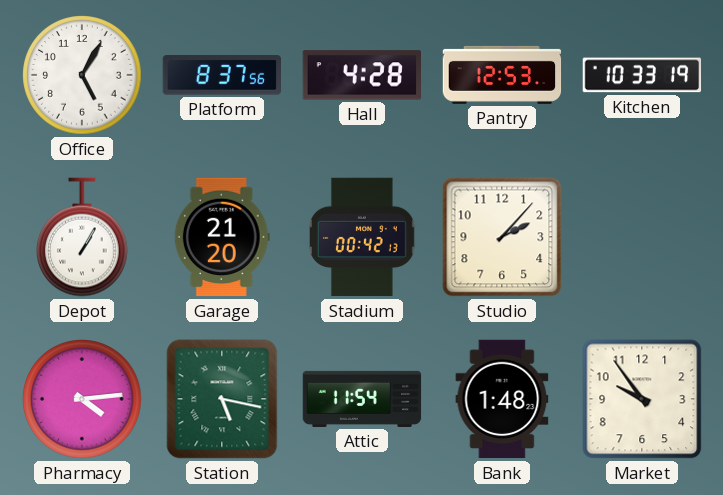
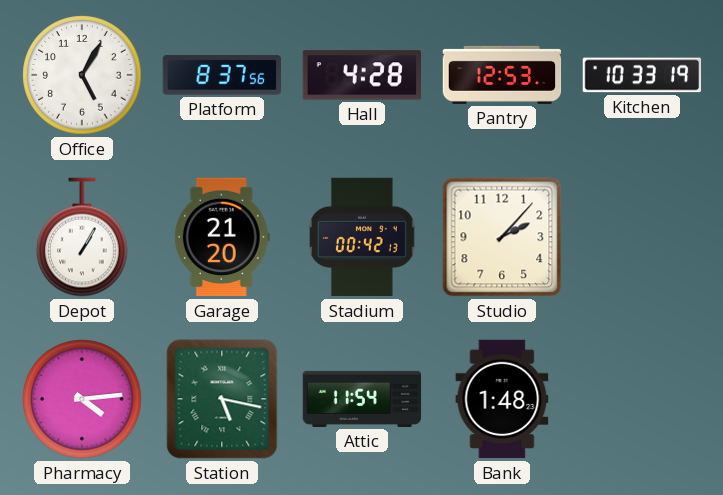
Market: 9:54 -> none
